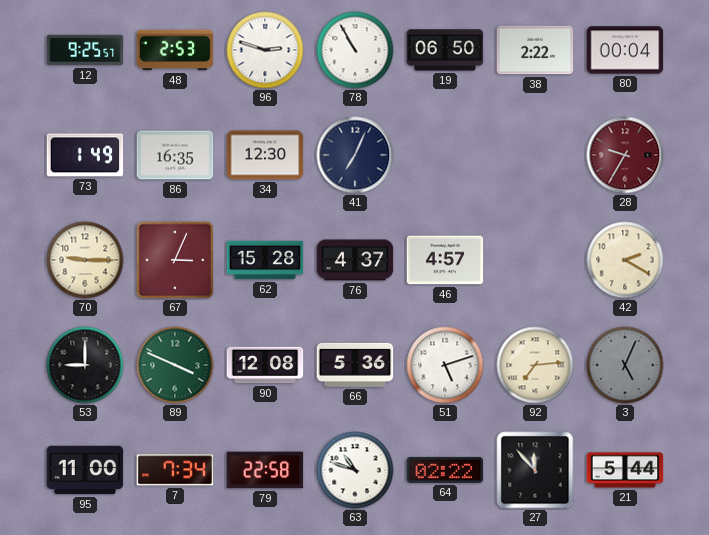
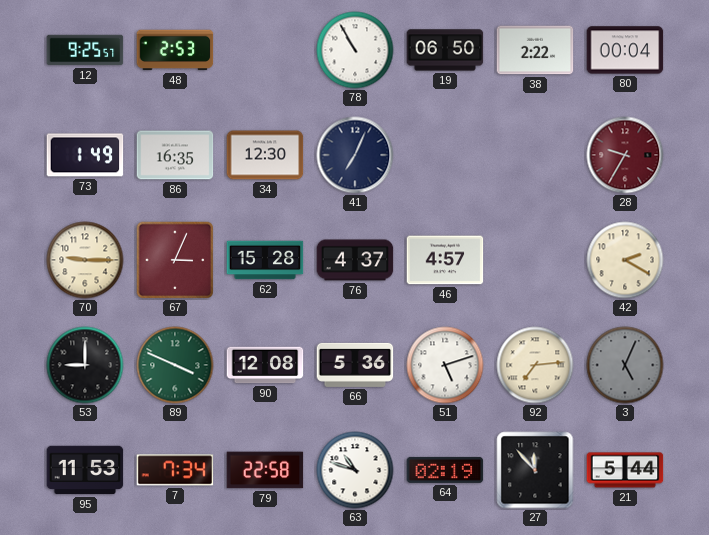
96: 2:48 -> none
95: 11:00 -> 11:53
64: 02:22 -> 02:19
